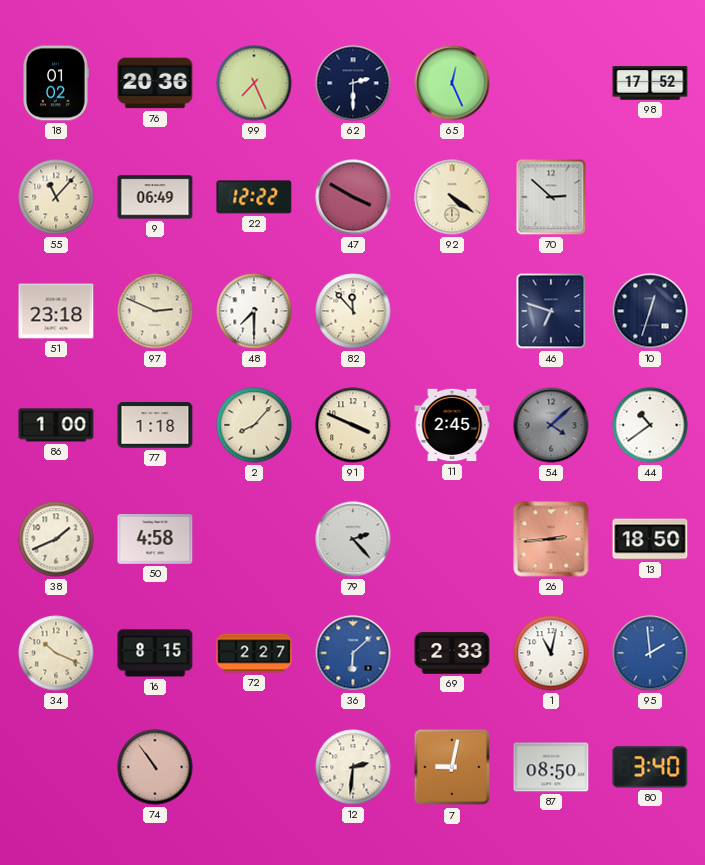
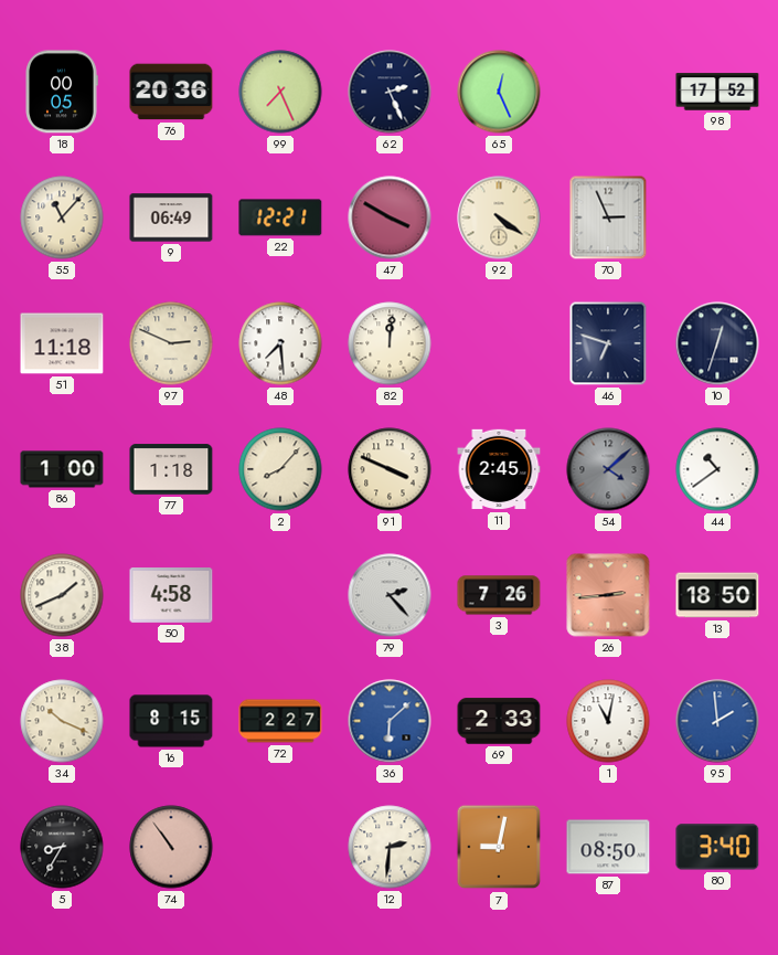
18: 01:02 -> 00:05
62: 2:30 -> 2:26
22: 12:22 -> 12:21
70: 2:52 -> 2:56
51: 23:18 -> 11:18
48: 7:30 -> 7:29
82: 11:53 -> 12:01
3: none -> 7:26
5: none -> 8:35
